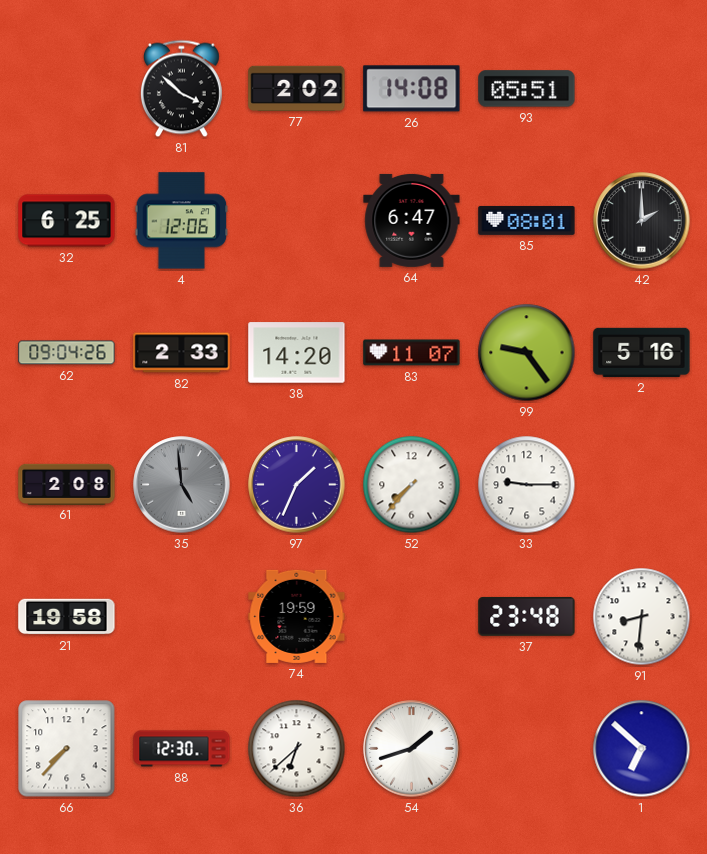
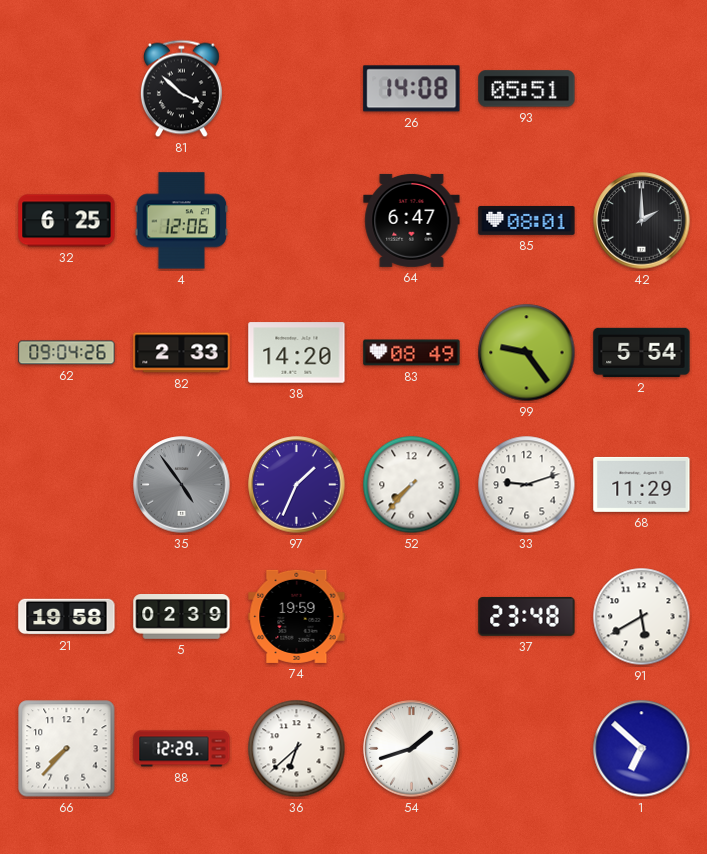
77: 2:02 -> none
83: 11:07 -> 08:49
2: 5:16 -> 5:54
61: 2:08 -> none
35: 4:59 -> 4:54
33: 9:15 -> 9:12
68: none -> 11:29
5: none -> 02:39
91: 8:31 -> 5:40
88: 12:30 -> 12:29
